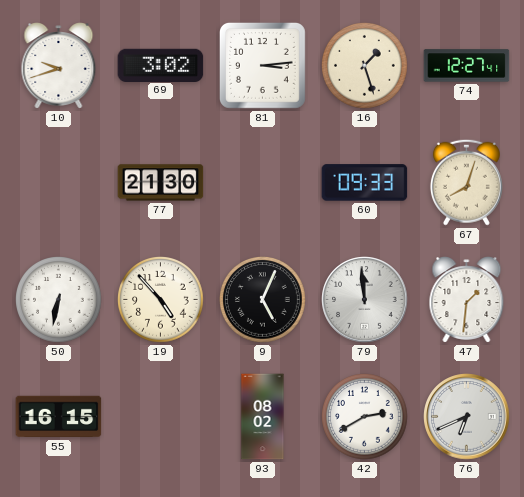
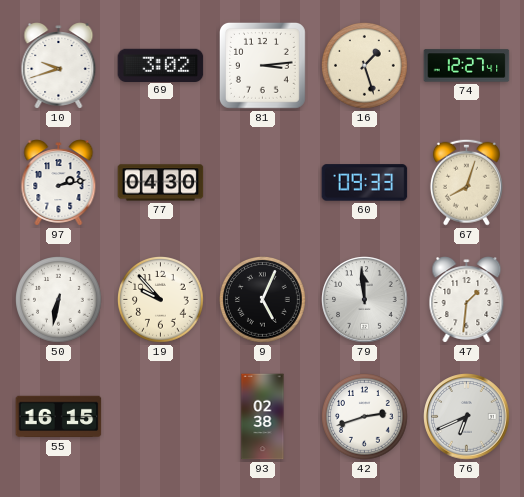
97: none -> 2:13
77: 21:30 -> 04:30
19: 4:53 -> 9:53
93: 08:02 -> 02:38
42: 2:40 -> 2:42
